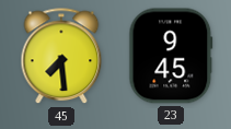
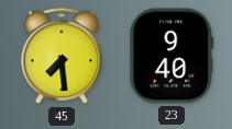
23: 9:45 -> 9:40
